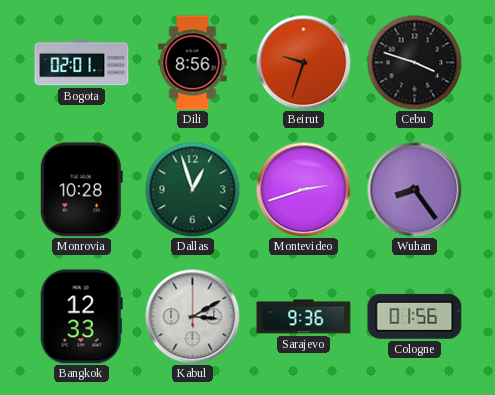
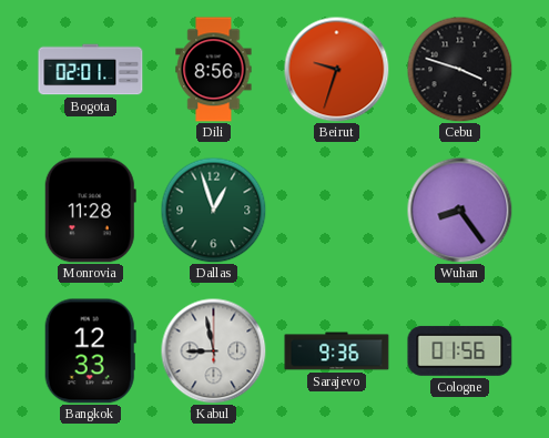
Monrovia: 10:28 -> 11:28
Montevideo: 2:42 -> none
Kabul: 3:10 -> 8:58
